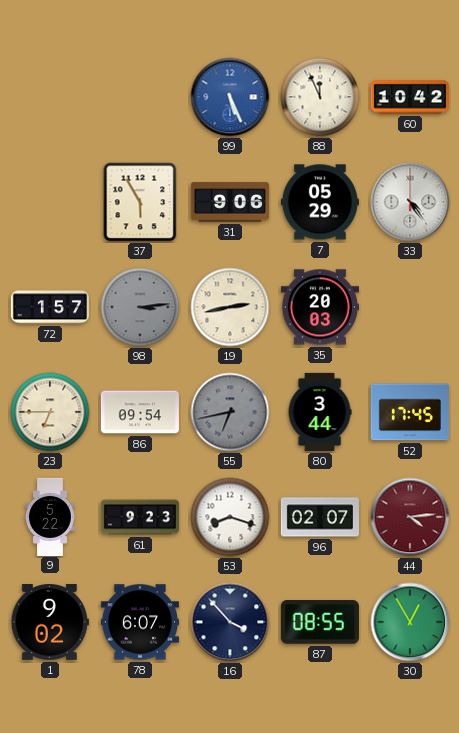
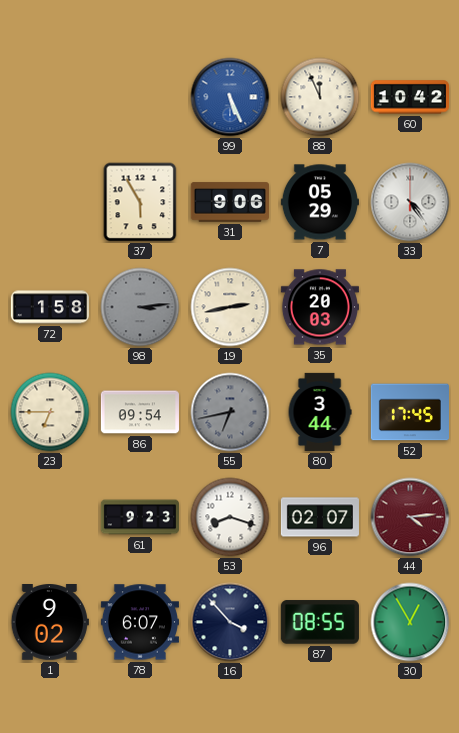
72: 1:57 -> 1:58
9: 5:22 -> none
